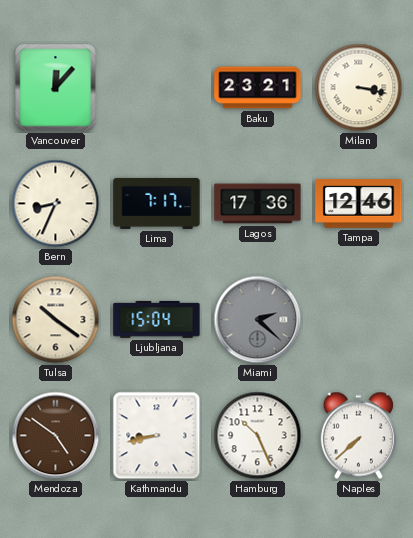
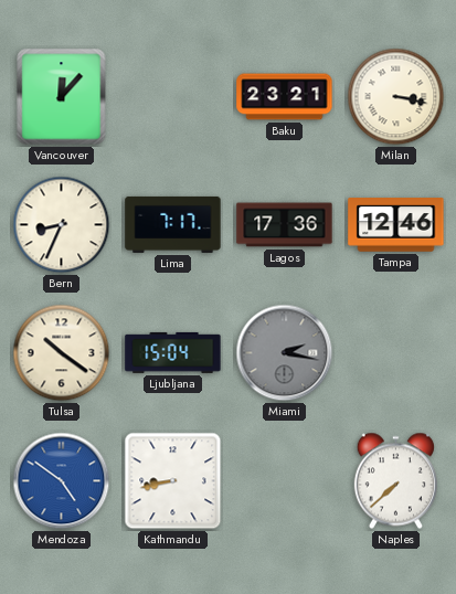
Miami: 2:22 -> 2:17
Mendoza dial: brown -> blue
Hamburg: 10:26 -> none
